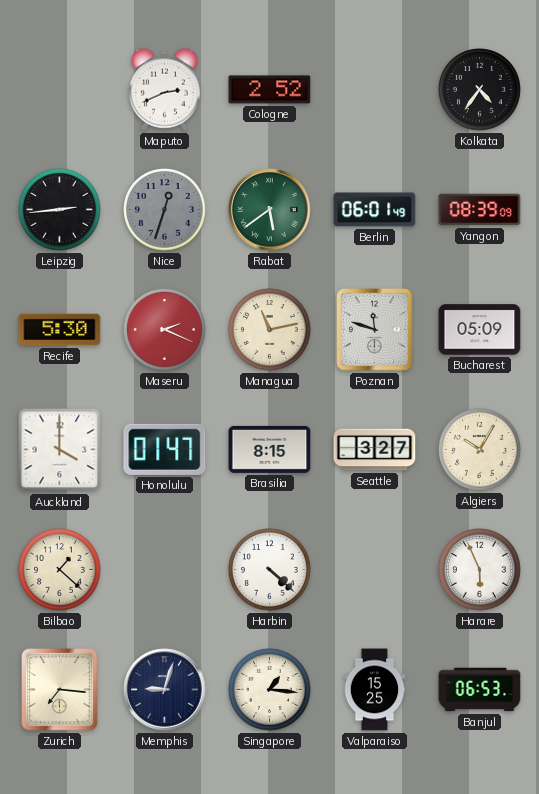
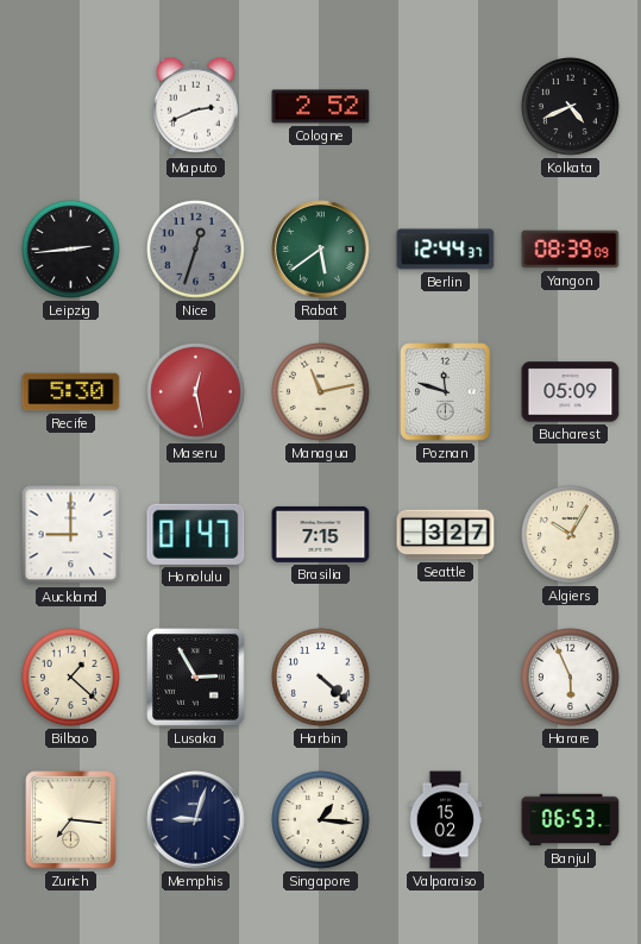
Kolkata: 4:36 -> 4:41
Berlin: 06:01 -> 12:44
Maseru: 2:19 -> 12:28
Auckland: 4:00 -> 9:00
Brasilia: 8:15 -> 7:15
Lusaka: none -> 2:55
Valparaiso: 15:25 -> 15:02
